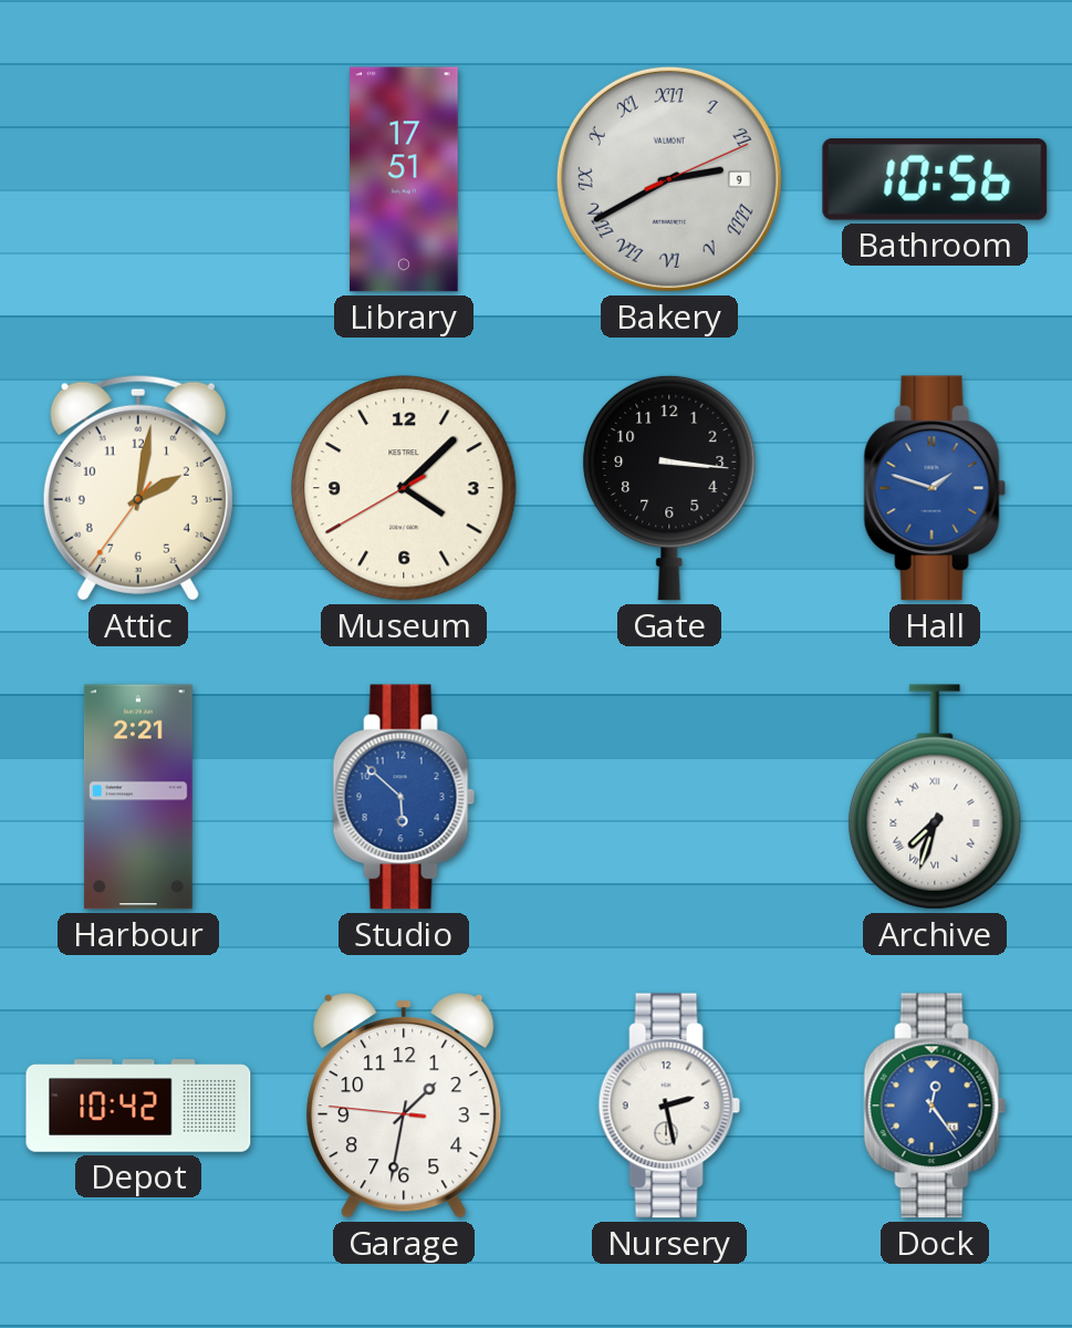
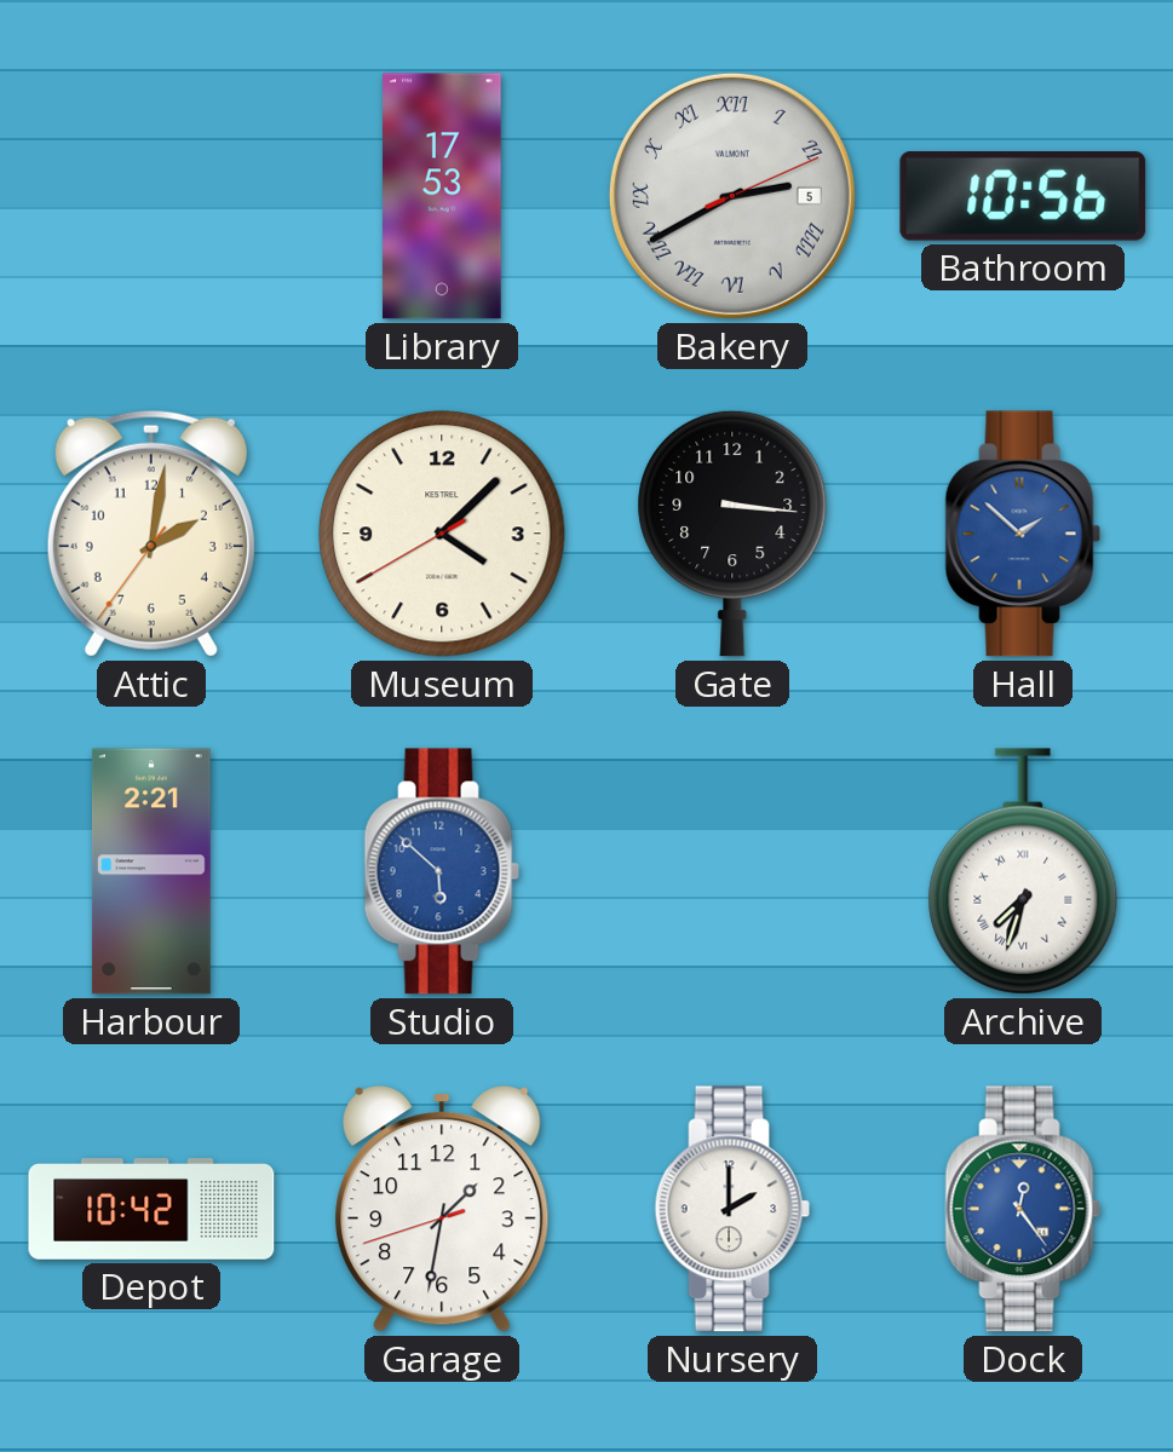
Library: 17:51 -> 17:53
Bakery date: 9 -> 5
Hall: 1:48 -> 1:52
Garage: 1:31:46 -> 1:31:42
Nursery: 2:28 -> 2:00
